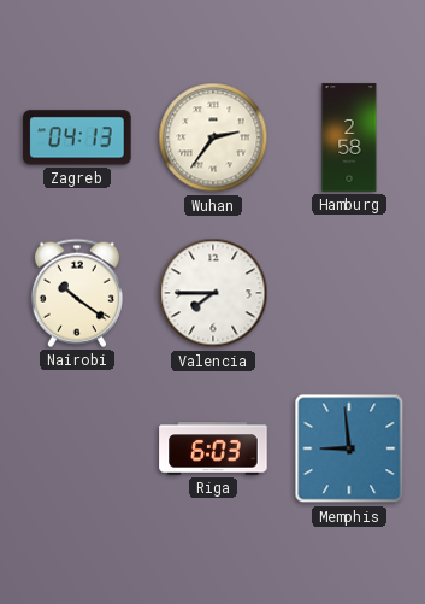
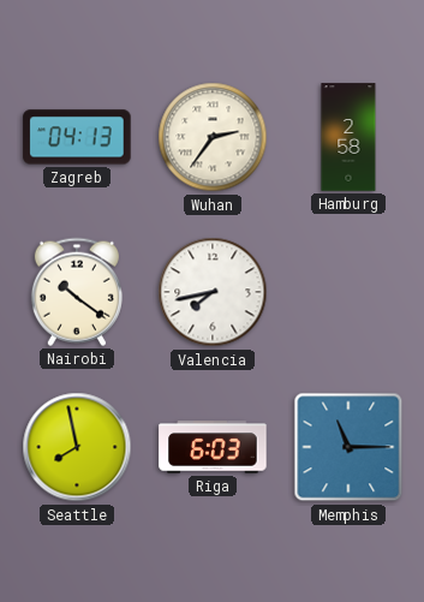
Valencia: 7:45 -> 7:43
Seattle: none -> 7:58
Memphis: 8:59 -> 11:15
